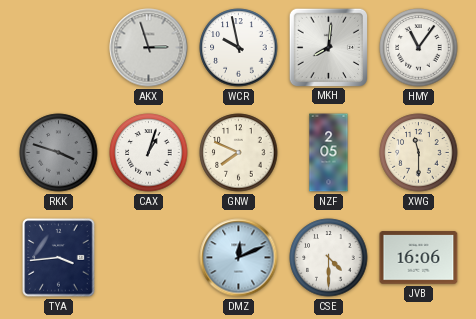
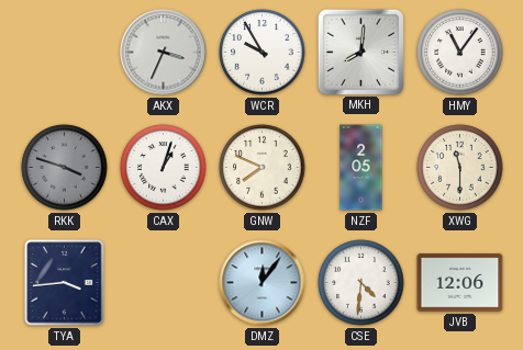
AKX: 2:57 -> 3:34
WCR: 9:58 -> 9:55
DMZ: 12:11 -> 12:06
CSE: 4:30 -> 4:31
JVB: 16:06 -> 12:06
